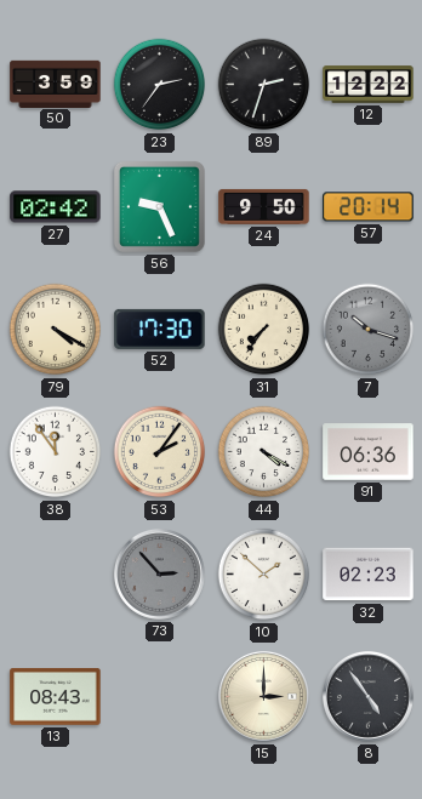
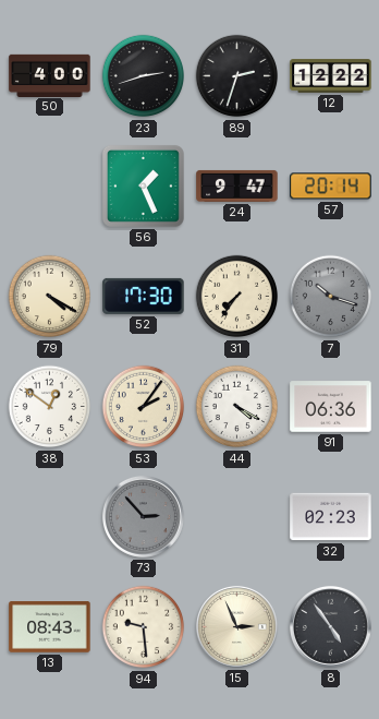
50: 3:59 -> 4:00
23: 2:36 -> 2:42
27: 02:42 -> none
56: 9:26 -> 1:26
24: 9:50 -> 9:47
38: 11:54 -> 12:51
10: 1:52 -> none
94: none -> 9:29
15: 3:00 -> 2:56
